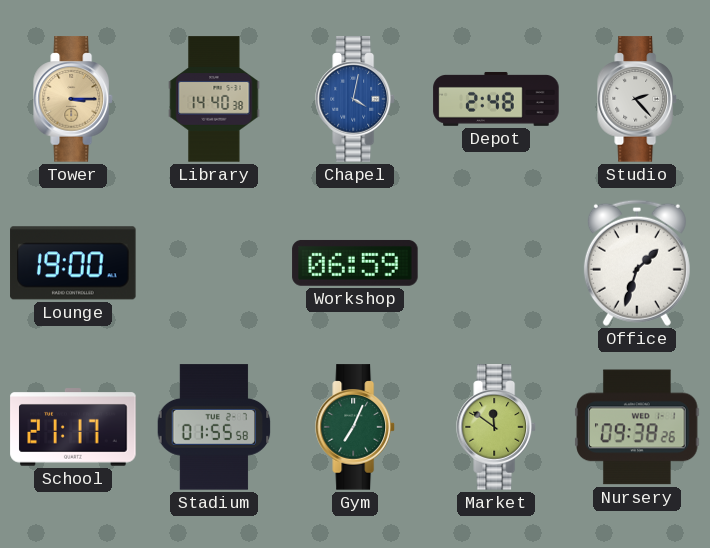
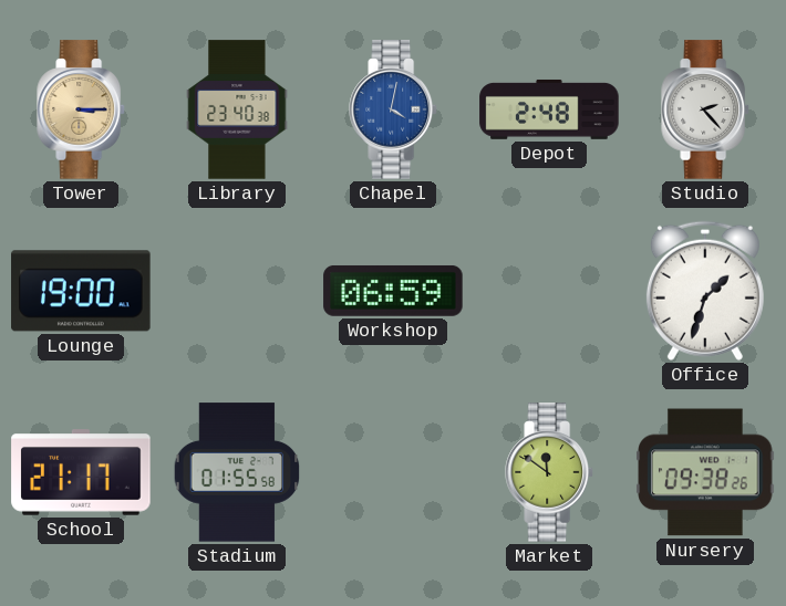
Library: 14:40 -> 23:40
Gym: 7:04 -> none
